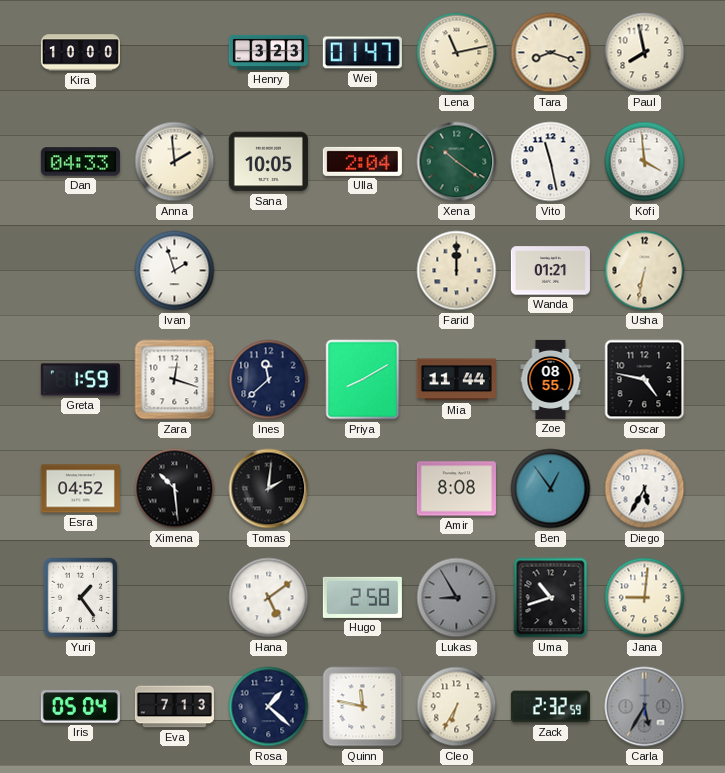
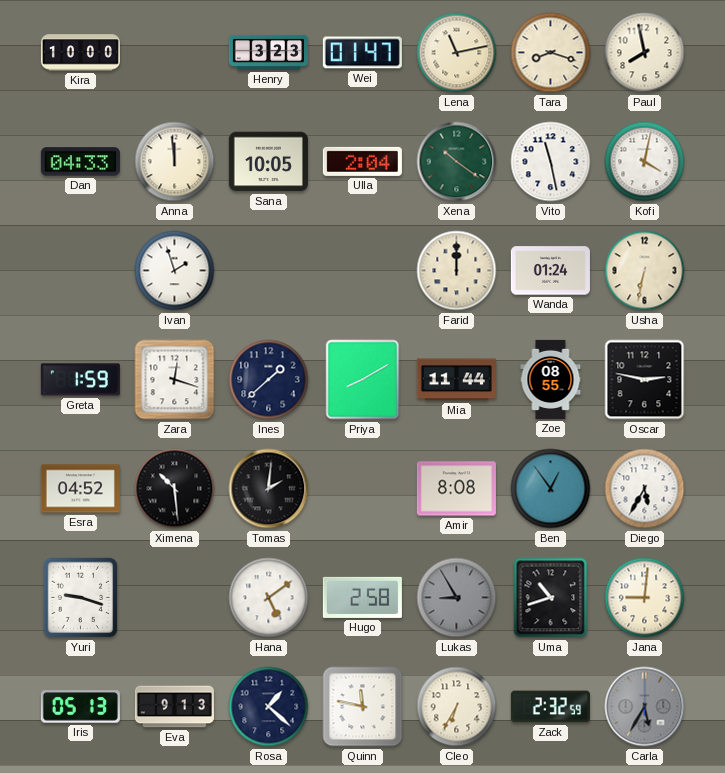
Anna: 1:59 -> 11:59
Kofi: 3:59 -> 4:02
Wanda: 01:21 -> 01:24
Ines: 11:38 -> 1:38
Oscar: 4:47 -> 2:47
Yuri: 1:24 -> 9:18
Iris: 05:04 -> 05:13
Eva: 7:13 -> 9:13
